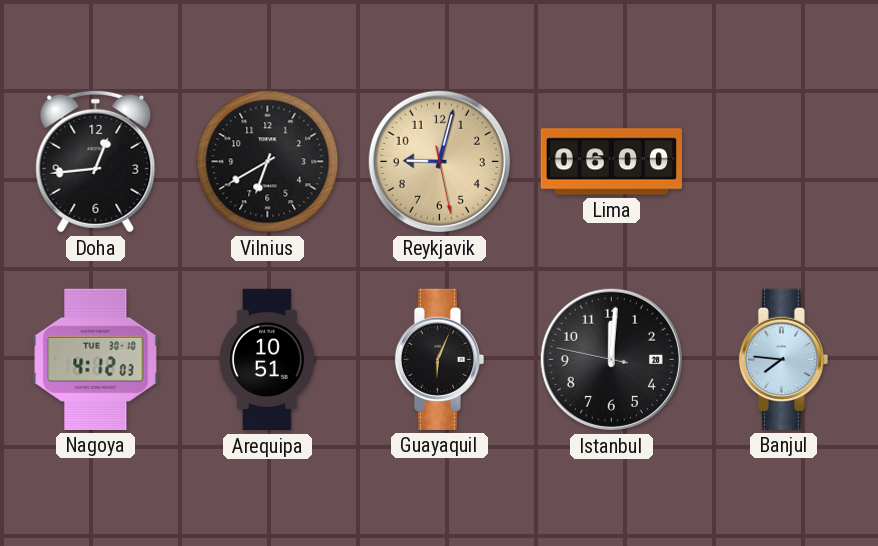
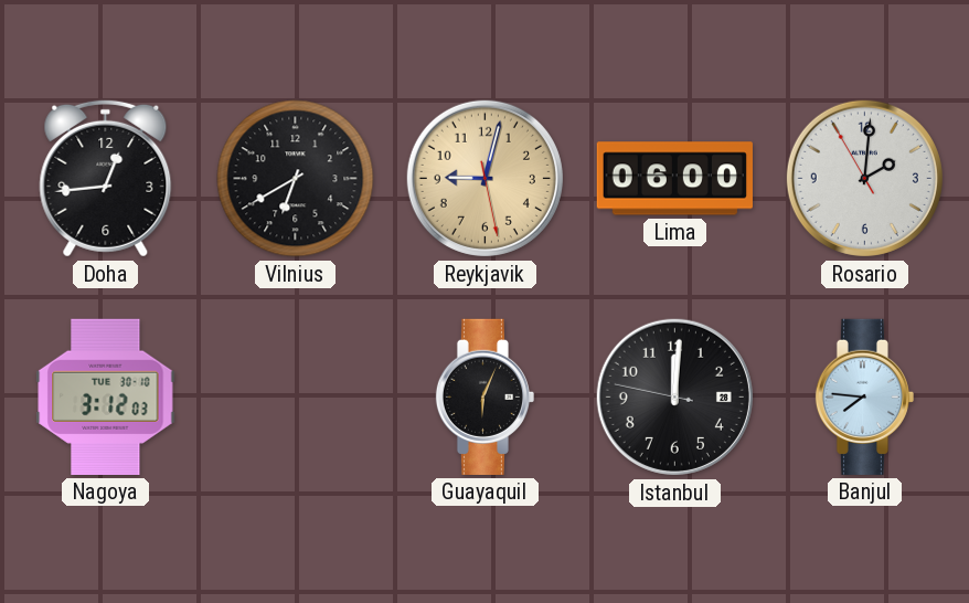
Rosario: none -> 2:00
Nagoya: 4:12 -> 3:12
Arequipa: 10:51 -> none
